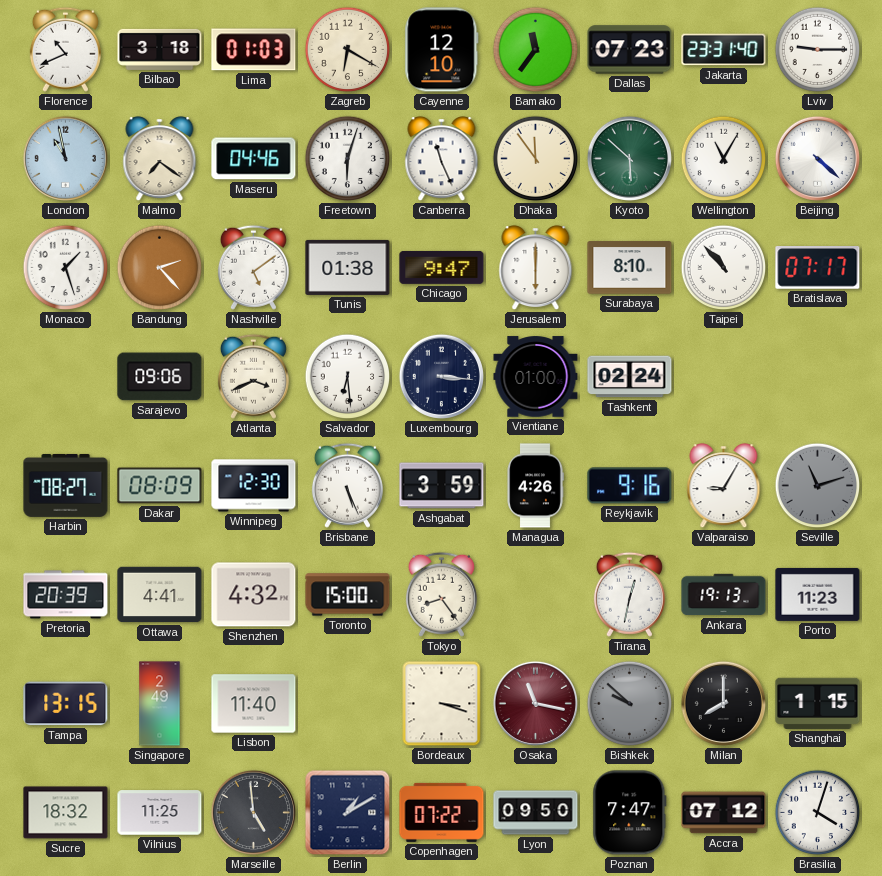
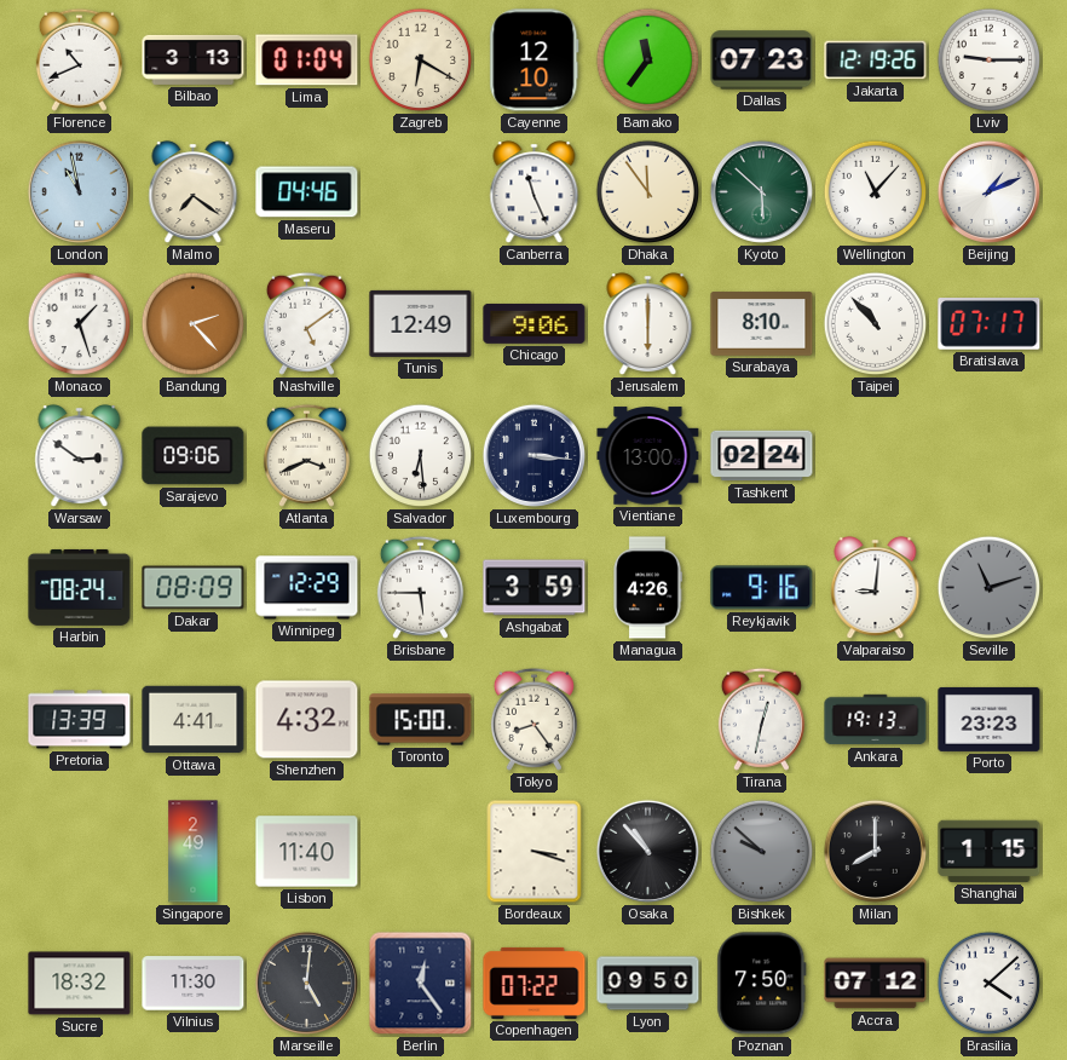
Bilbao: 3:18 -> 3:13
Lima: 01:03 -> 01:04
Jakarta: 23:31 -> 12:19
Freetown: 6:03 -> none
Wellington: 11:05 -> 11:07
Beijing: 4:22 -> 1:11
Tunis: 01:38 -> 12:49
Chicago: 9:47 -> 9:06
Warsaw: none -> 2:51
Vientiane: 01:00 -> 13:00
Harbin: 08:27 -> 08:24
Winnipeg: 12:30 -> 12:29
Brisbane: 5:26 -> 5:45
Valparaiso: 9:05 -> 9:01
Pretoria: 20:39 -> 13:39
Porto: 11:23 -> 23:23
Tampa: 13:15 -> none
Osaka: 11:17 -> 10:53
Osaka dial: burgundy -> black
Vilnius: 11:25 -> 11:30
Marseille: 4:59 -> 5:01
Berlin: 1:10 -> 12:24
Poznan: 7:47 -> 7:50
Brasilia: 4:03 -> 4:08
